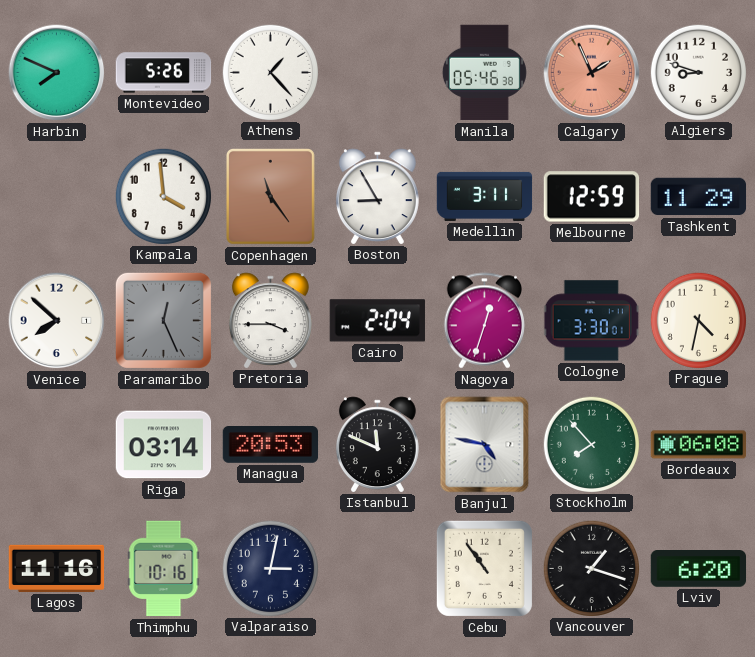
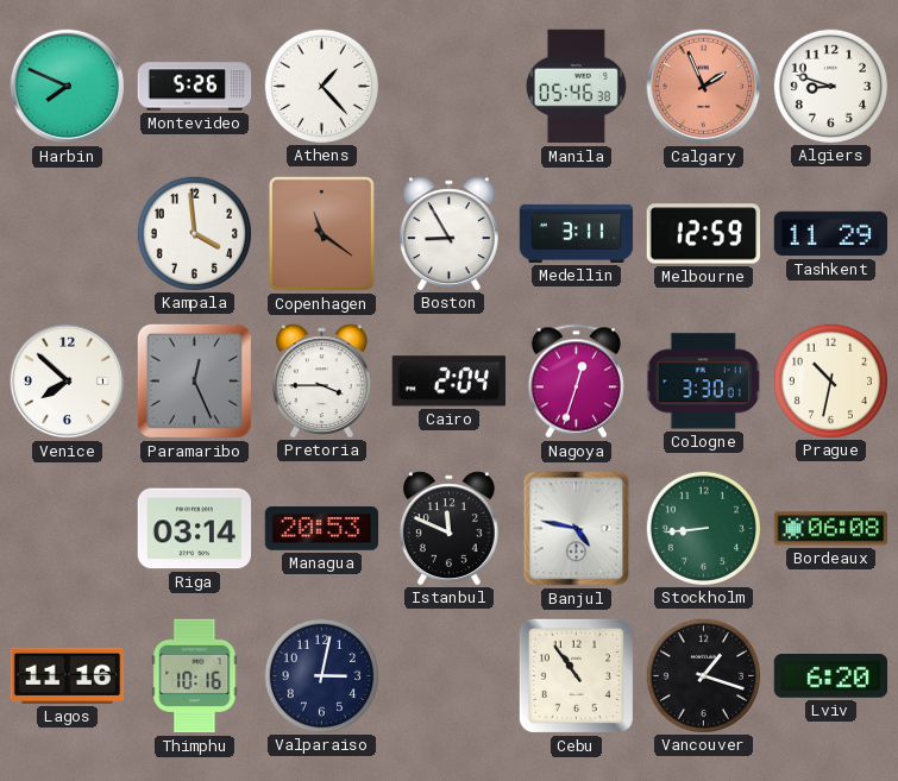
Copenhagen: 11:24 -> 11:21
Prague: 4:32 -> 10:32
Stockholm: 7:53 -> 8:44
